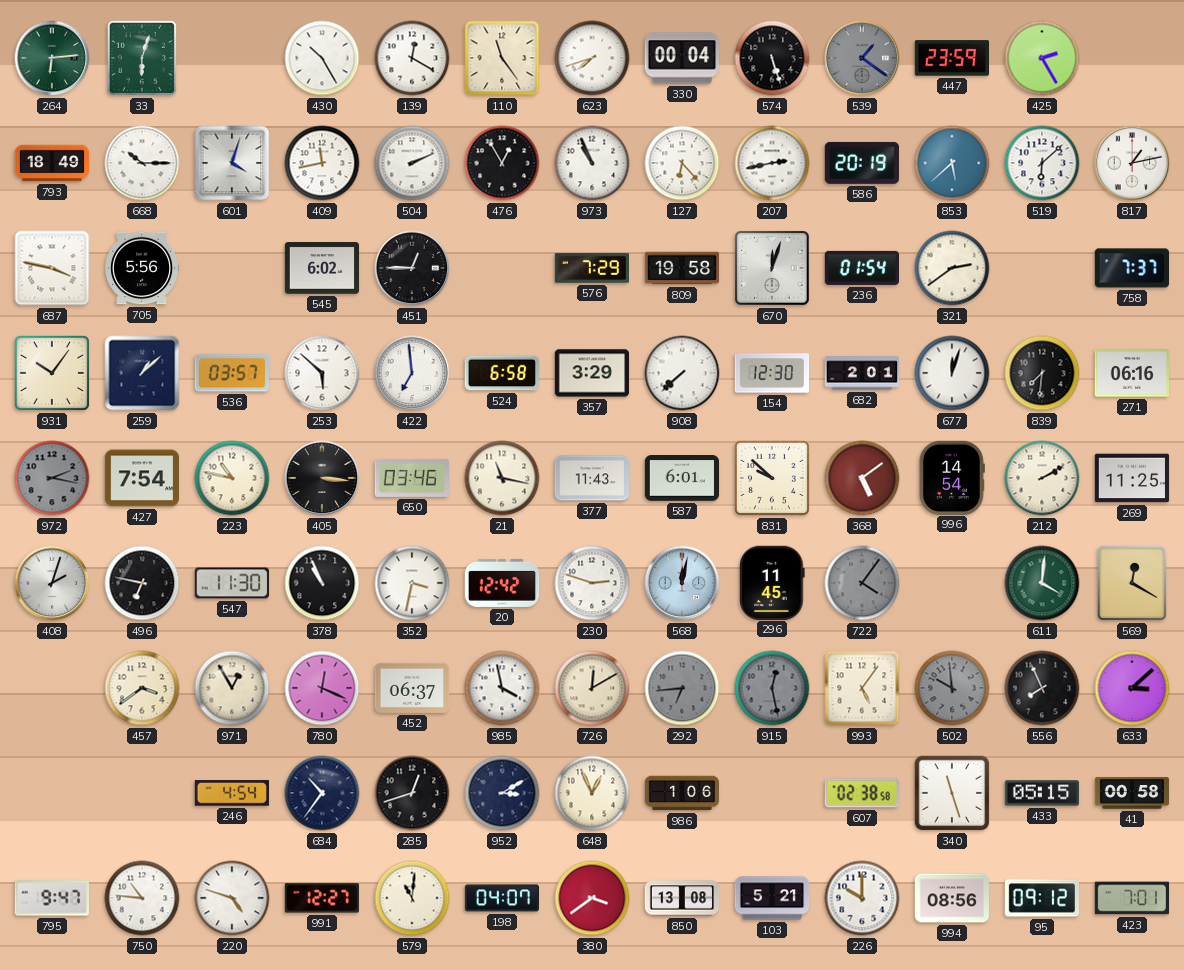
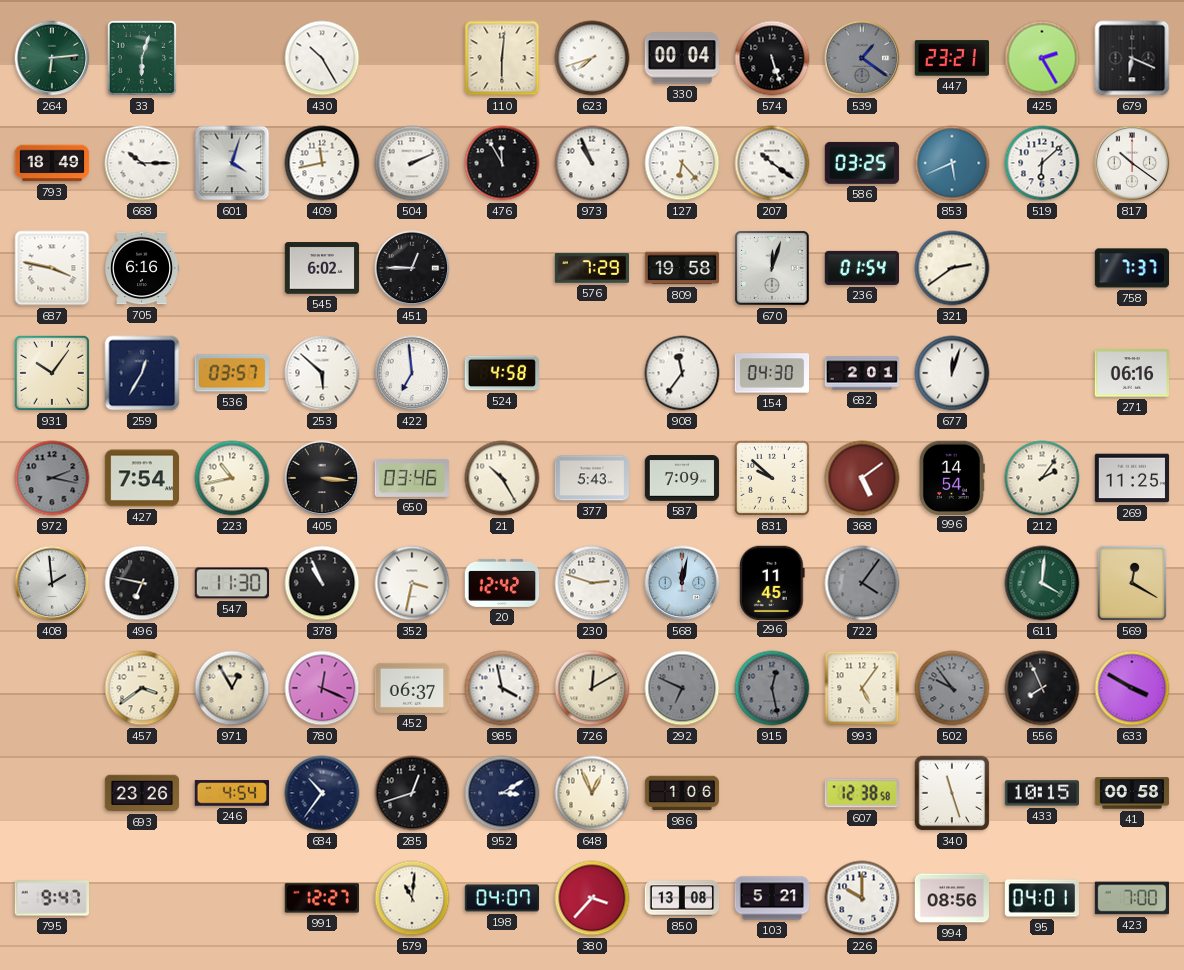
139: 12:20 -> none
110: 11:24 -> 6:01
447: 23:59 -> 23:21
679: none -> 6:19
476: 12:55 -> 11:55
207: 2:43 -> 10:21
586: 20:19 -> 03:25
853: 5:38 -> 5:41
817: 1:13 -> 10:21
705: 5:56 -> 6:16
259: 1:08 -> 12:35
524: 6:58 -> 4:58
357: 3:29 -> none
908: 7:38 -> 11:36
154: 12:30 -> 04:30
839: 7:31 -> none
223: 10:47 -> 10:43
21: 11:17 -> 10:25
377: 11:43 -> 5:43
587: 6:01 -> 7:09
212: 2:10 -> 2:06
408: 2:03 -> 1:59
292: 6:44 -> 6:49
502: 9:59 -> 9:54
633: 3:08 -> 3:50
693: none -> 23:26
607: 02:38 -> 12:38
433: 05:15 -> 10:15
750: 10:46 -> none
220: 4:48 -> none
380: 3:39 -> 3:37
95: 09:12 -> 04:01
423: 7:01 -> 7:00
